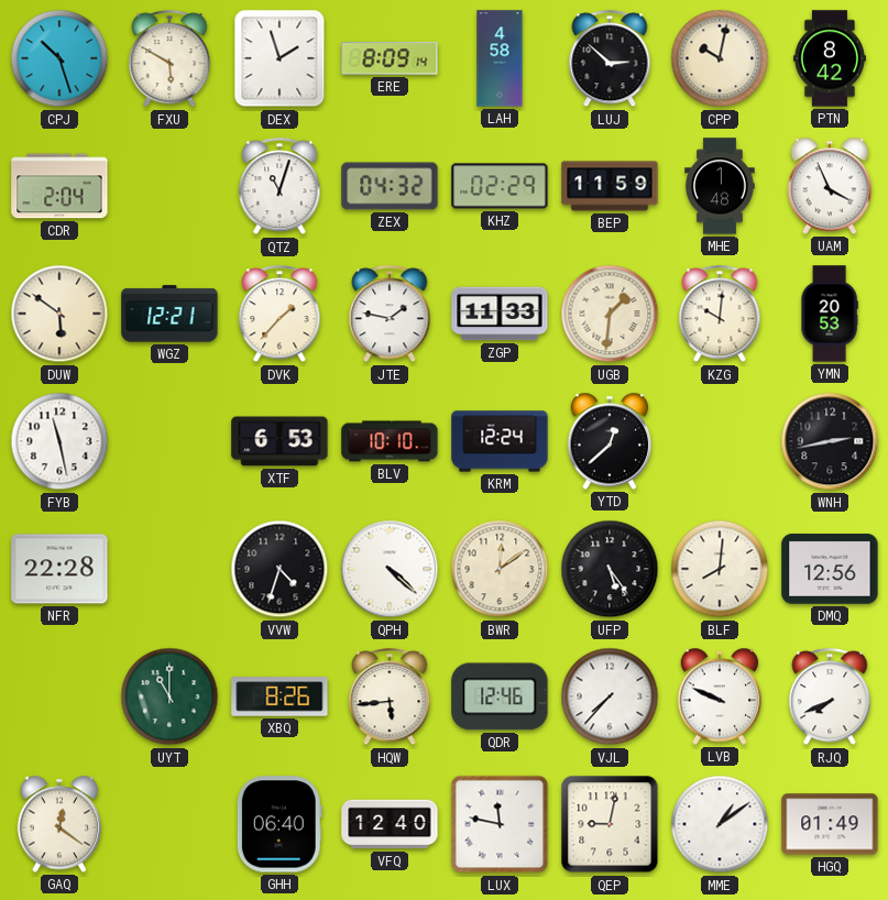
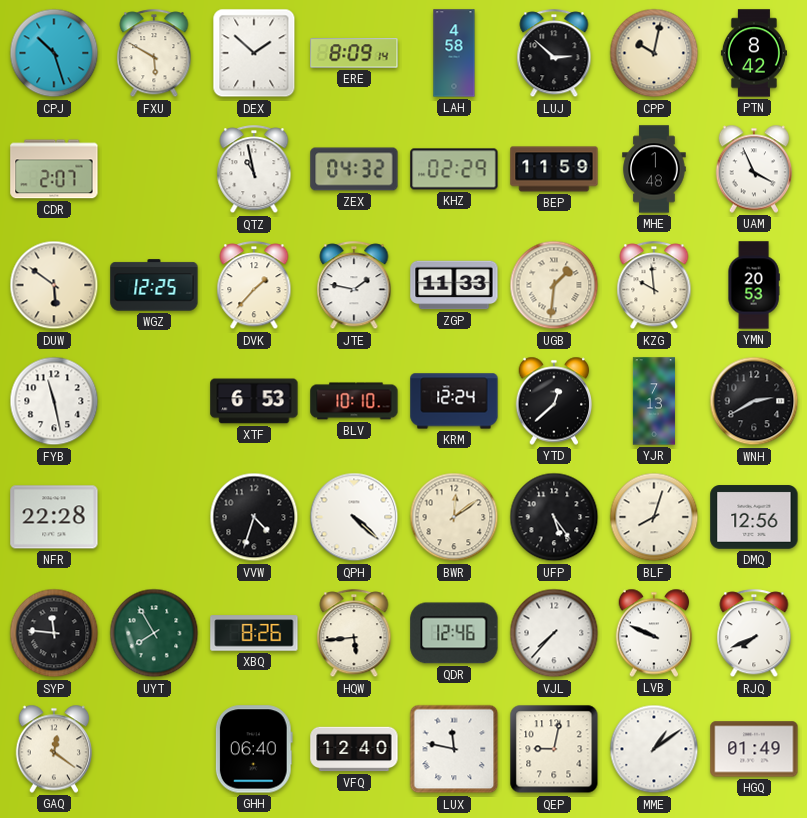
DEX: 1:57 -> 1:52
CDR: 2:04 -> 2:07
QTZ: 11:03 -> 10:58
WGZ: 12:21 -> 12:25
KZG: 10:01 -> 9:59
YJR: none -> 7:13
WNH: 2:43 -> 2:40
BLF: 8:01 -> 8:03
SYP: none -> 11:46
UYT: 11:00 -> 7:55
